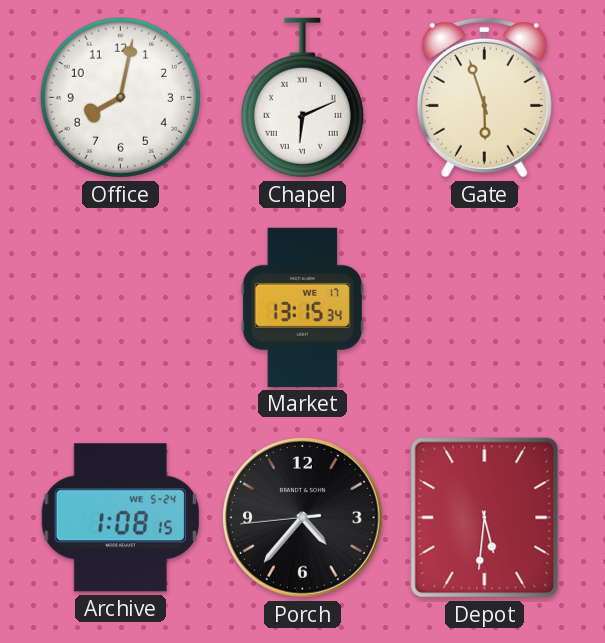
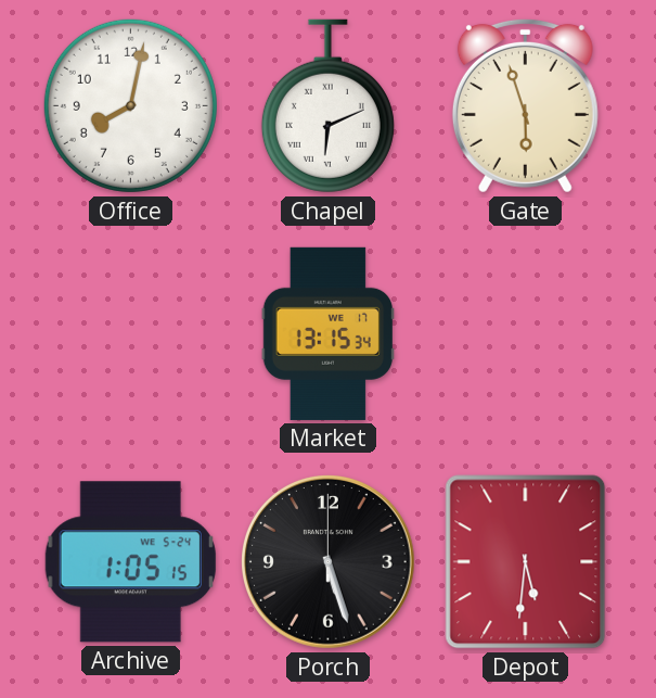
Archive: 1:08 -> 1:05
Porch: 4:36 -> 5:27
